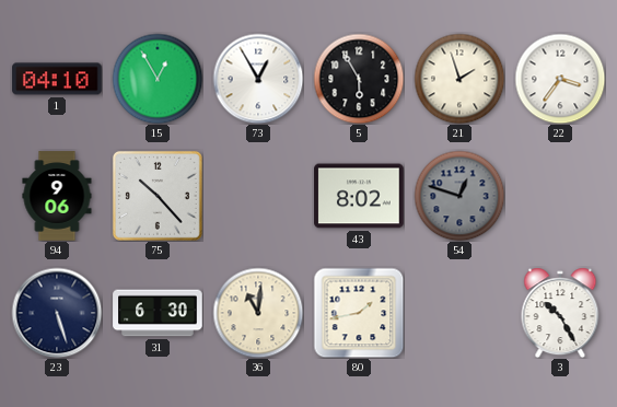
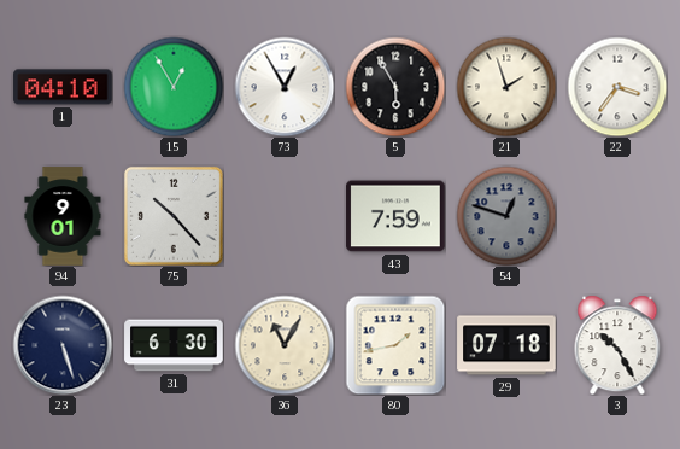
94: 9:06 -> 9:01
43: 8:02 -> 7:59
36: 11:01 -> 11:05
29: none -> 07:18
